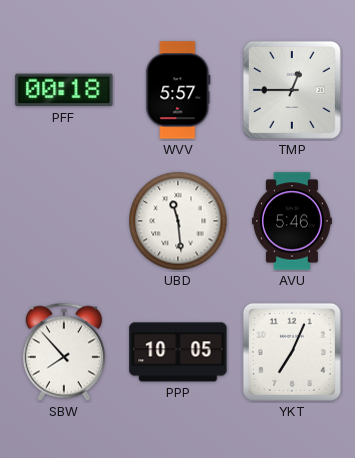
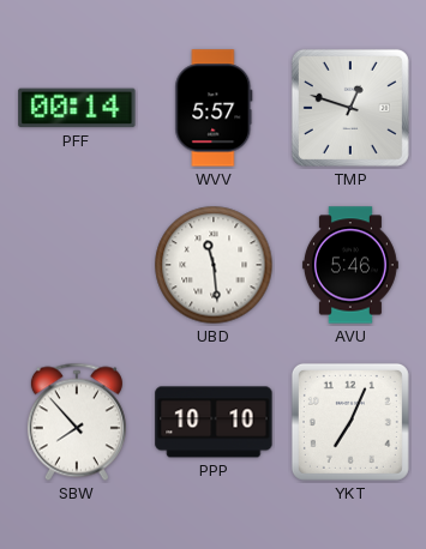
PFF: 00:18 -> 00:14
TMP: 12:45 -> 12:48
PPP: 10:05 -> 10:10
